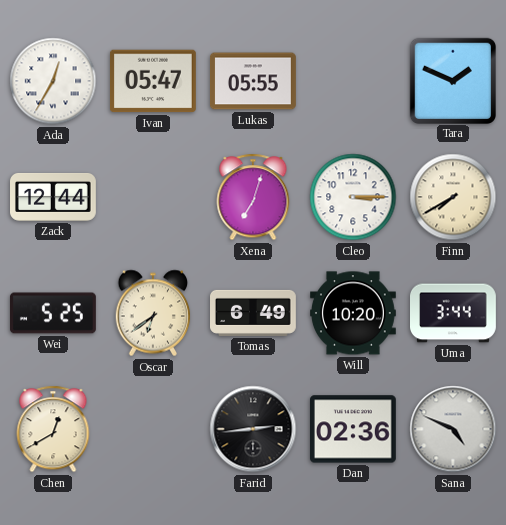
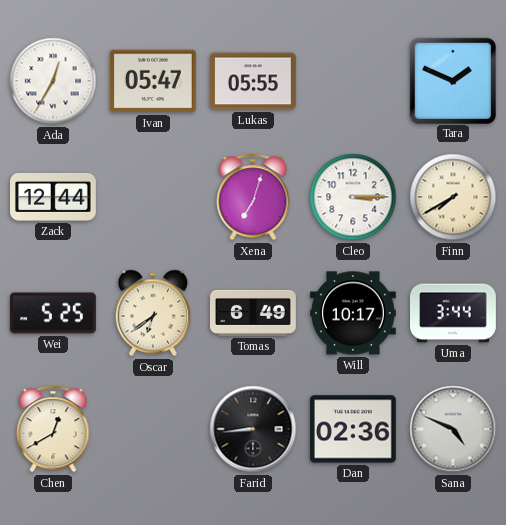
Will: 10:20 -> 10:17
Farid: 2:44 -> 8:44
